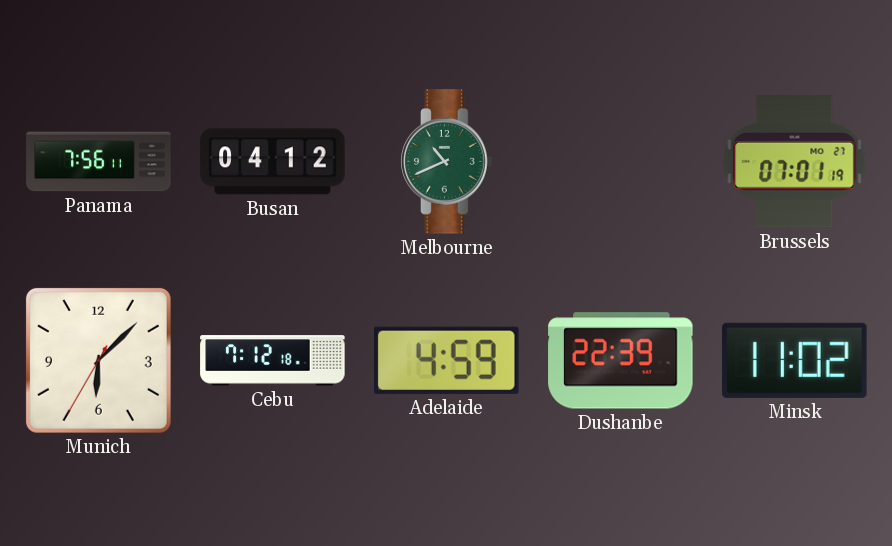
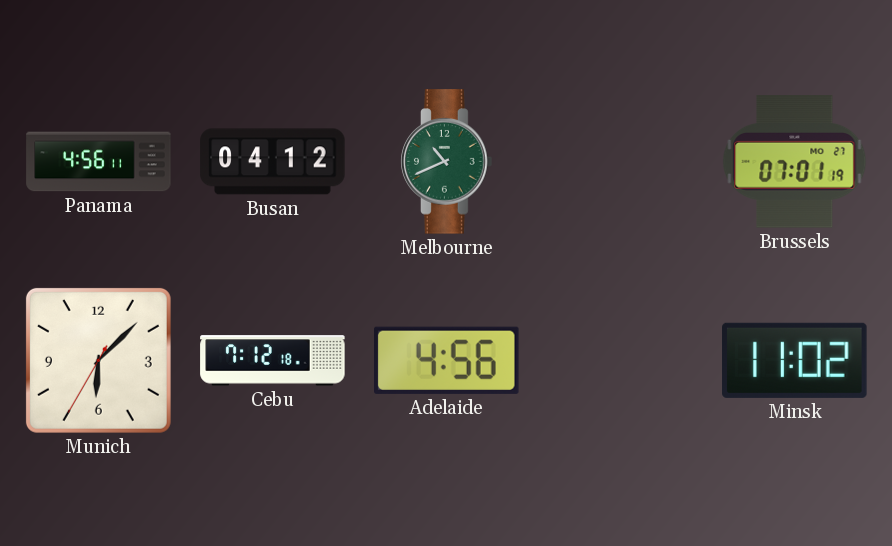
Panama: 7:56 -> 4:56
Adelaide: 4:59 -> 4:56
Dushanbe: 22:39 -> none
